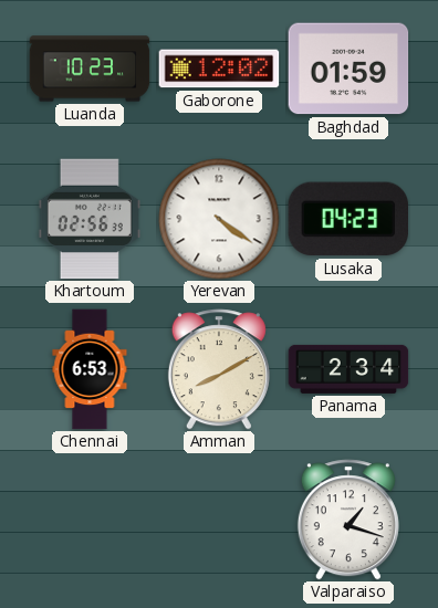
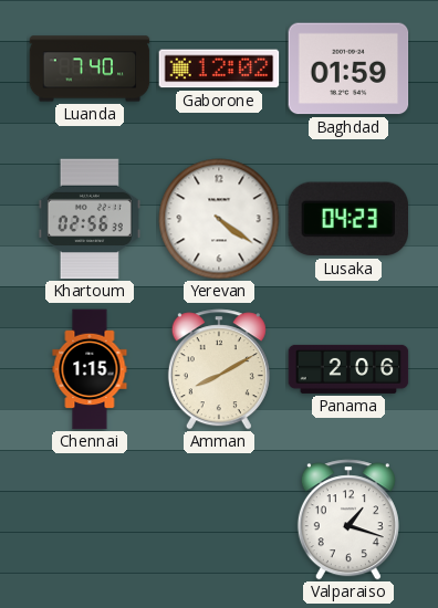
Luanda: 10:23 -> 7:40
Chennai: 6:53 -> 1:15
Panama: 2:34 -> 2:06
